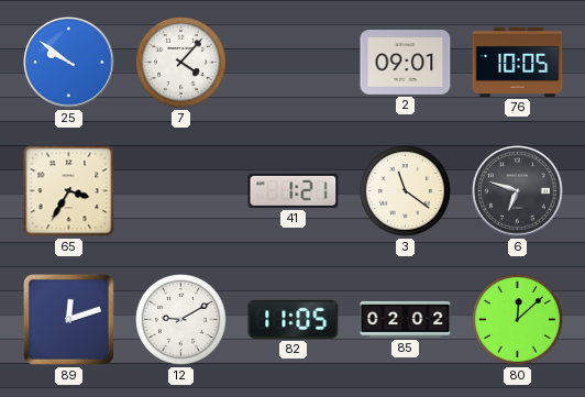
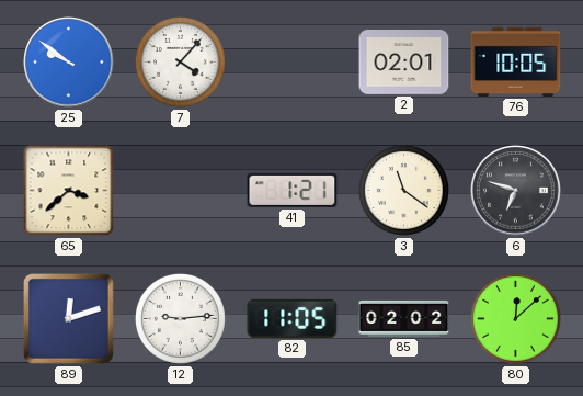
2: 09:01 -> 02:01
65: 3:35 -> 3:38
12: 9:10 -> 9:14
